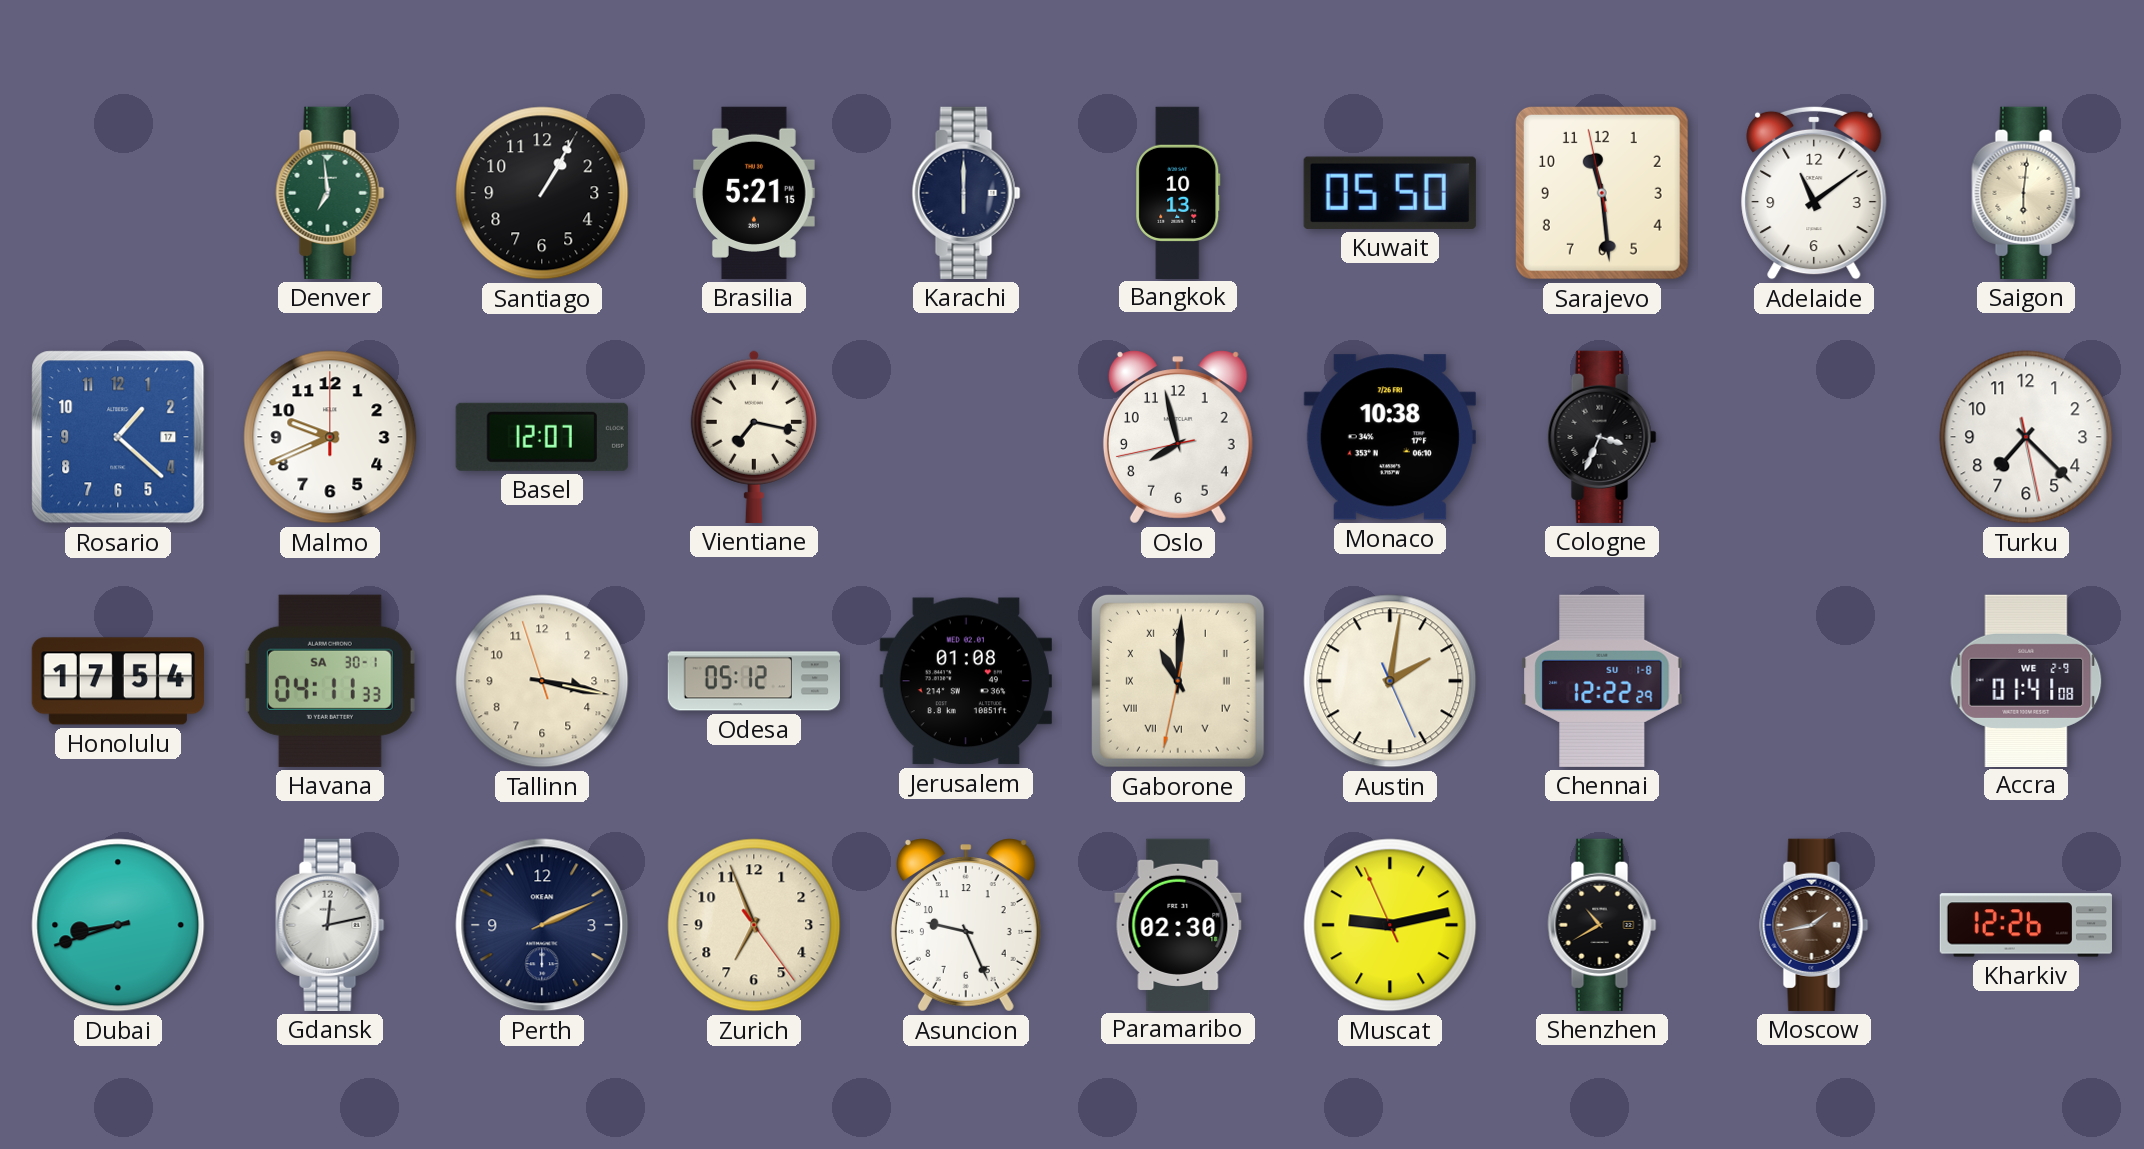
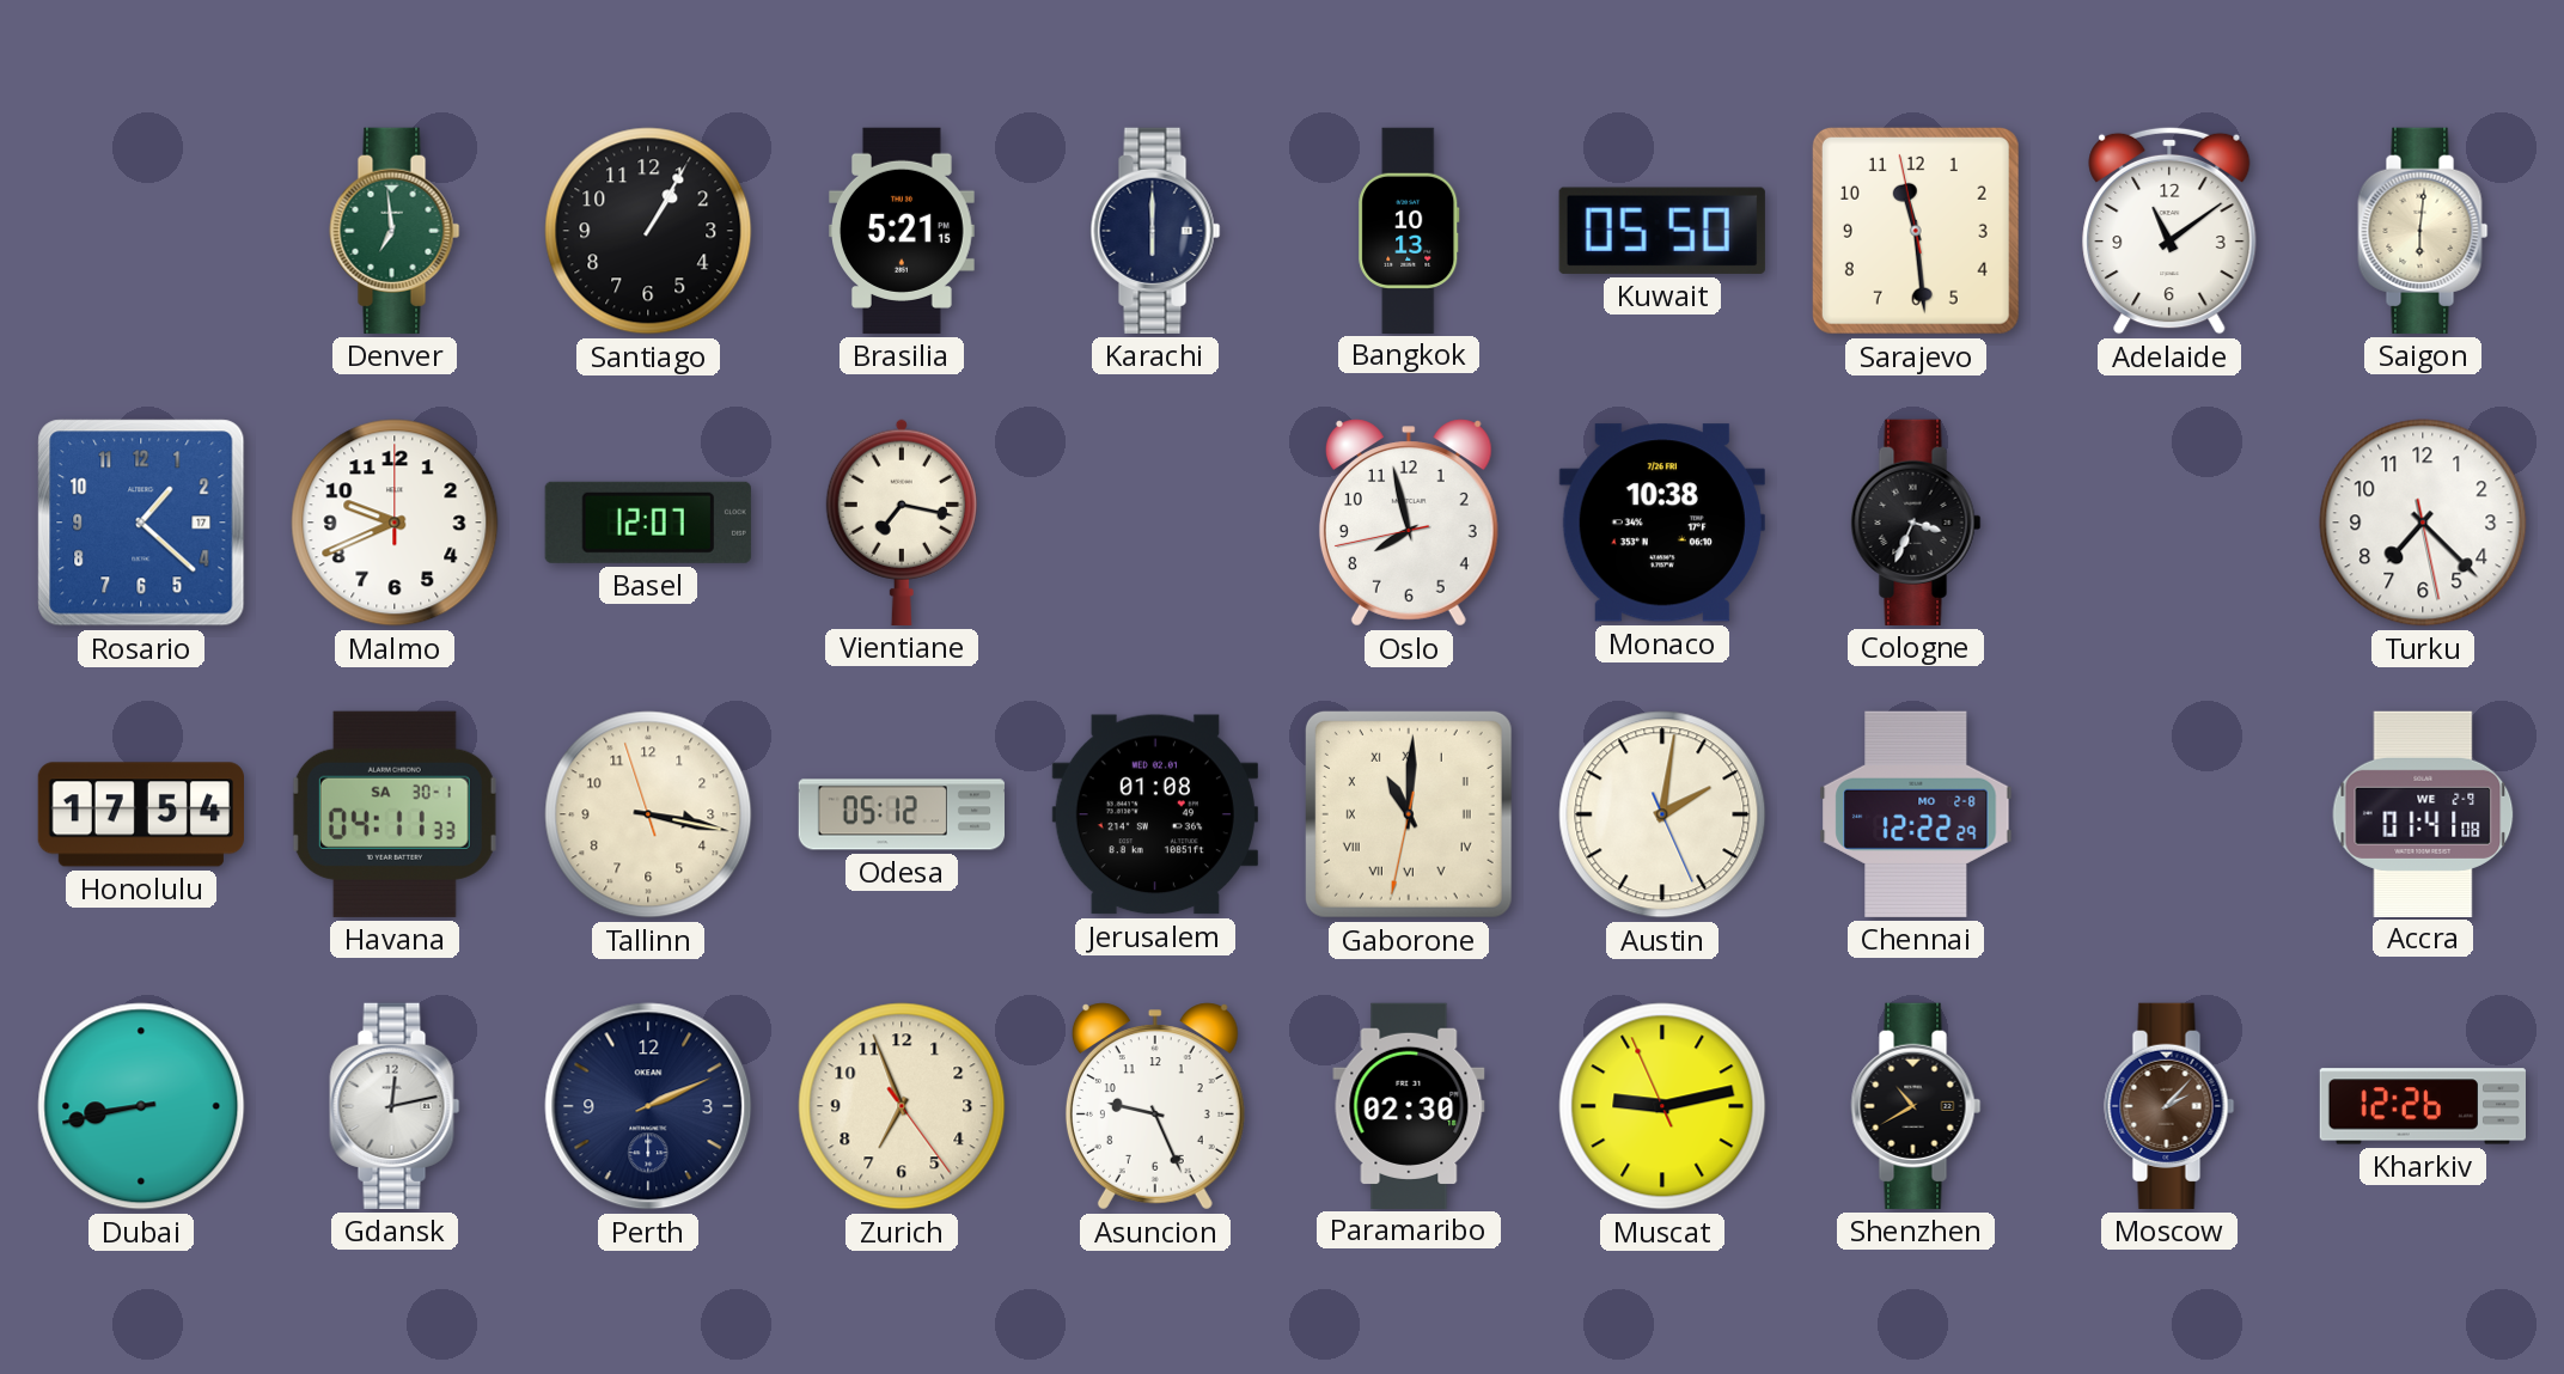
Chennai date: SU 1-8 -> MO 2-8
Dubai: 8:42 -> 8:43
Moscow: 1:43 -> 2:07
